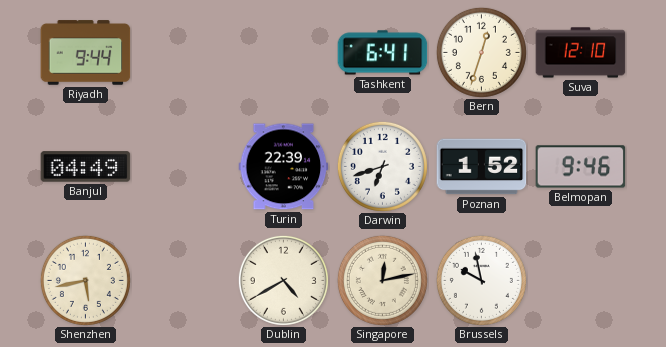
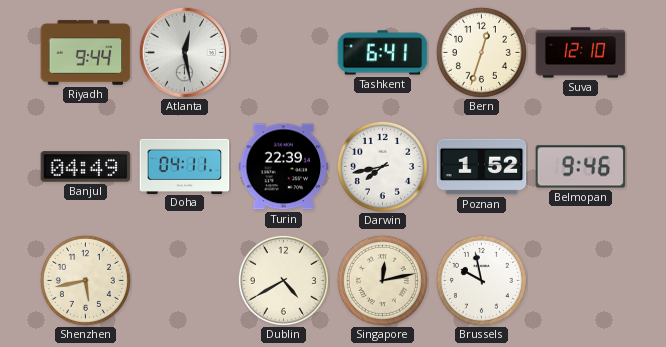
Atlanta: none -> 12:28
Doha: none -> 04:11
Darwin: 6:42 -> 7:43
